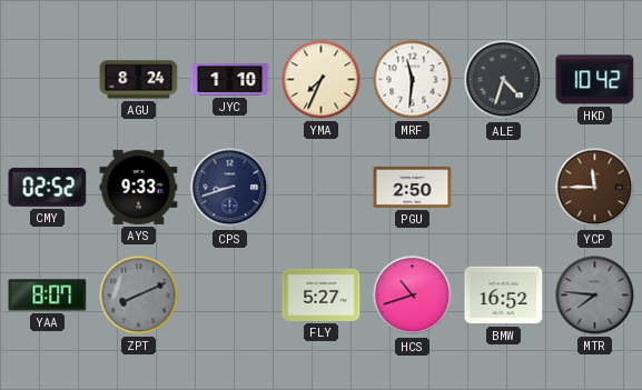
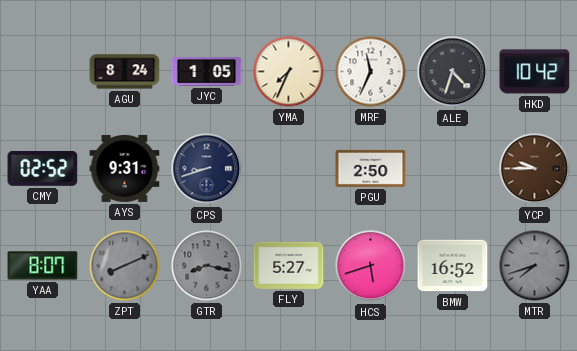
JYC: 1:10 -> 1:05
MRF: 11:31 -> 11:34
AYS: 9:33 -> 9:31
YCP: 11:45 -> 9:45
GTR: none -> 8:17
HCS: 10:42 -> 5:42
MTR: 7:46 -> 7:42
